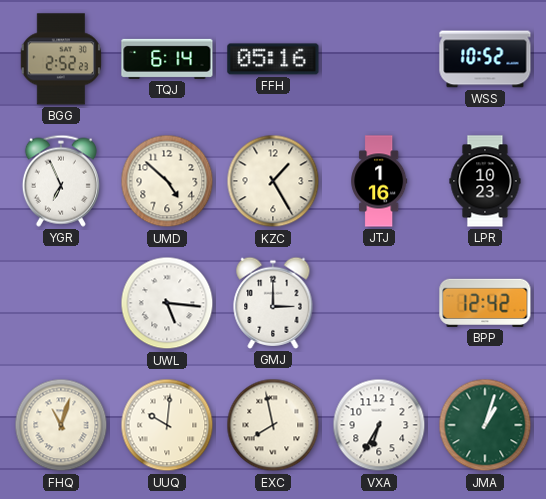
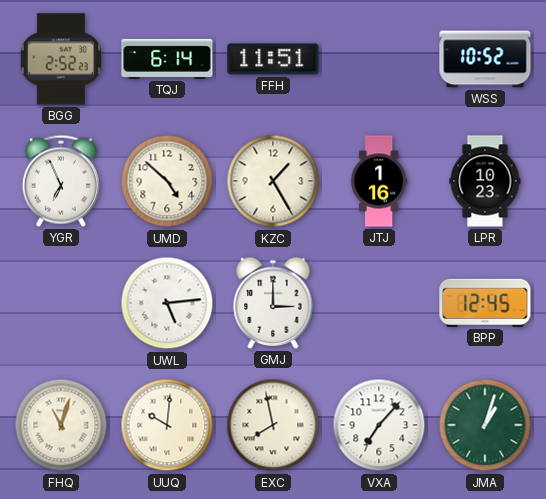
FFH: 05:16 -> 11:51
UWL: 5:16 -> 5:14
BPP: 12:42 -> 12:45
VXA: 6:35 -> 7:07
